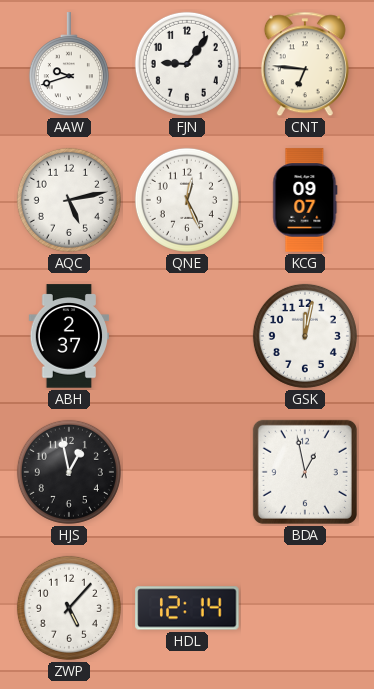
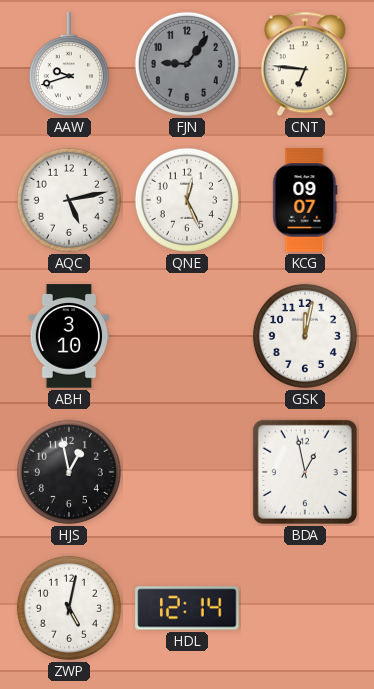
FJN dial: white -> grey
ABH: 2:37 -> 3:10
ZWP: 5:07 -> 5:02
